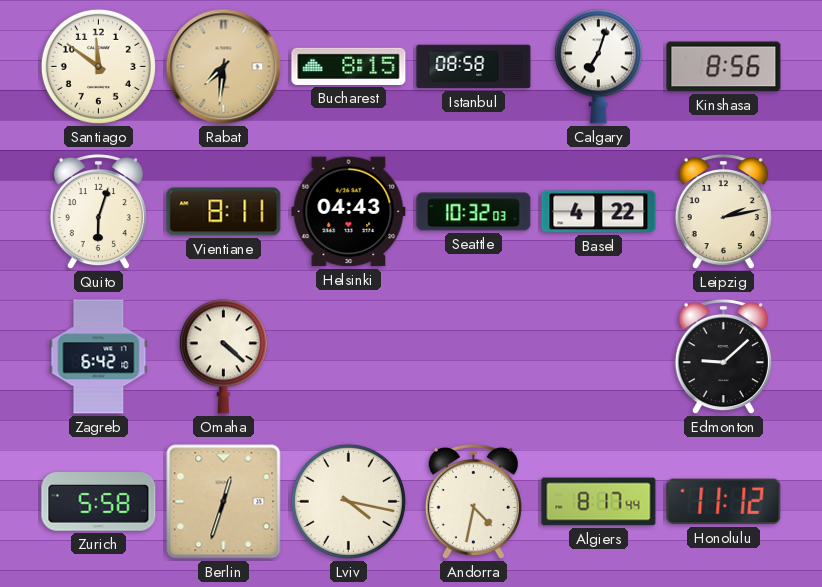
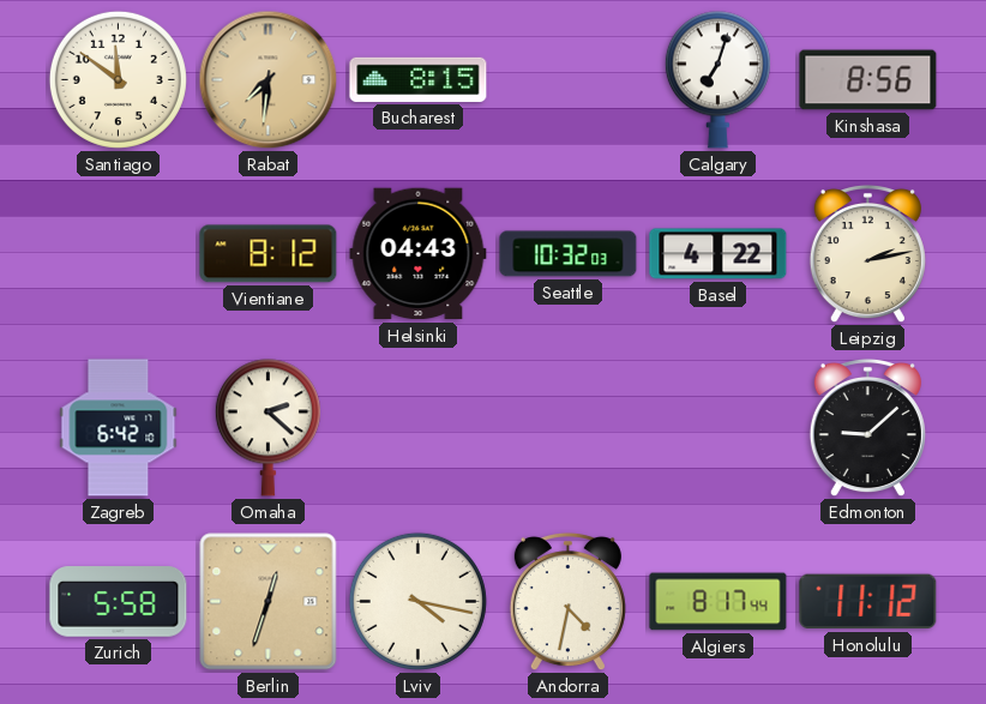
Istanbul: 08:58 -> none
Quito: 6:03 -> none
Vientiane: 8:11 -> 8:12
Omaha: 4:22 -> 2:22
